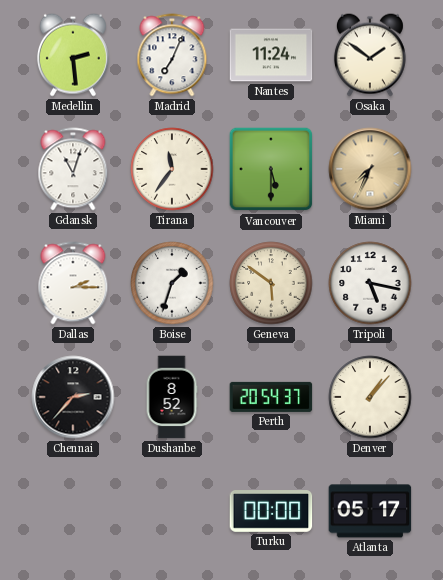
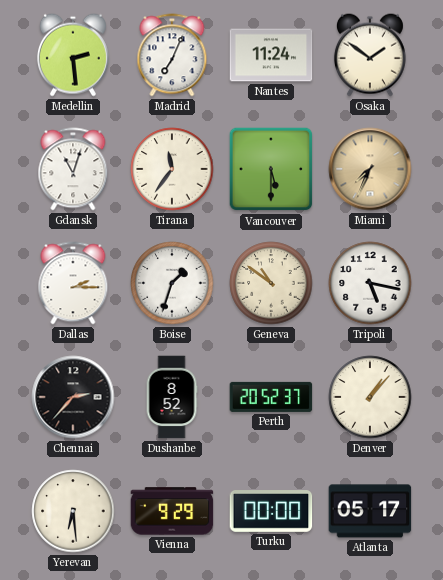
Geneva: 5:51 -> 10:51
Perth: 20:54 -> 20:52
Yerevan: none -> 6:29
Vienna: none -> 9:29
